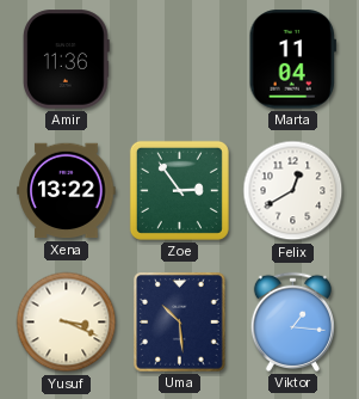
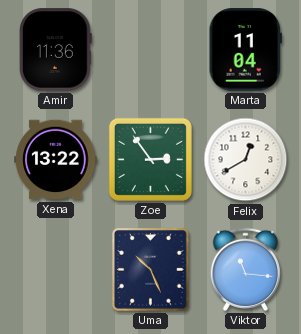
Yusuf: 3:19 -> none
Uma: 10:29 -> 10:26
Viktor: 1:16 -> 11:16
